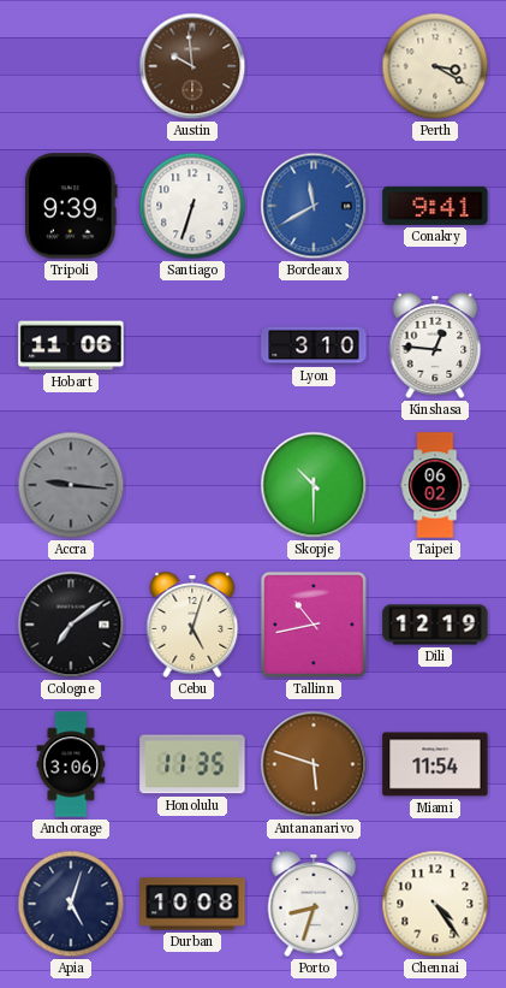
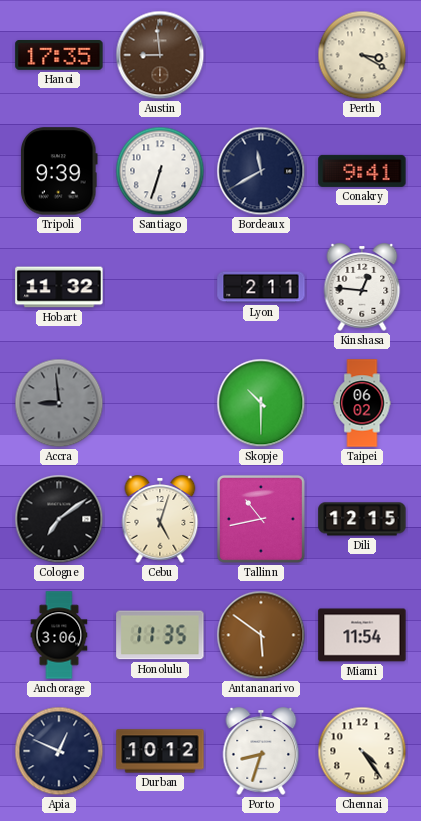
Hanoi: none -> 17:35
Austin: 9:59 -> 8:59
Bordeaux dial: blue -> navy
Hobart: 11:06 -> 11:32
Lyon: 3:10 -> 2:11
Accra: 9:16 -> 8:59
Dili: 12:19 -> 12:15
Antananarivo: 5:48 -> 5:51
Apia: 5:03 -> 12:49
Durban: 10:08 -> 10:12
